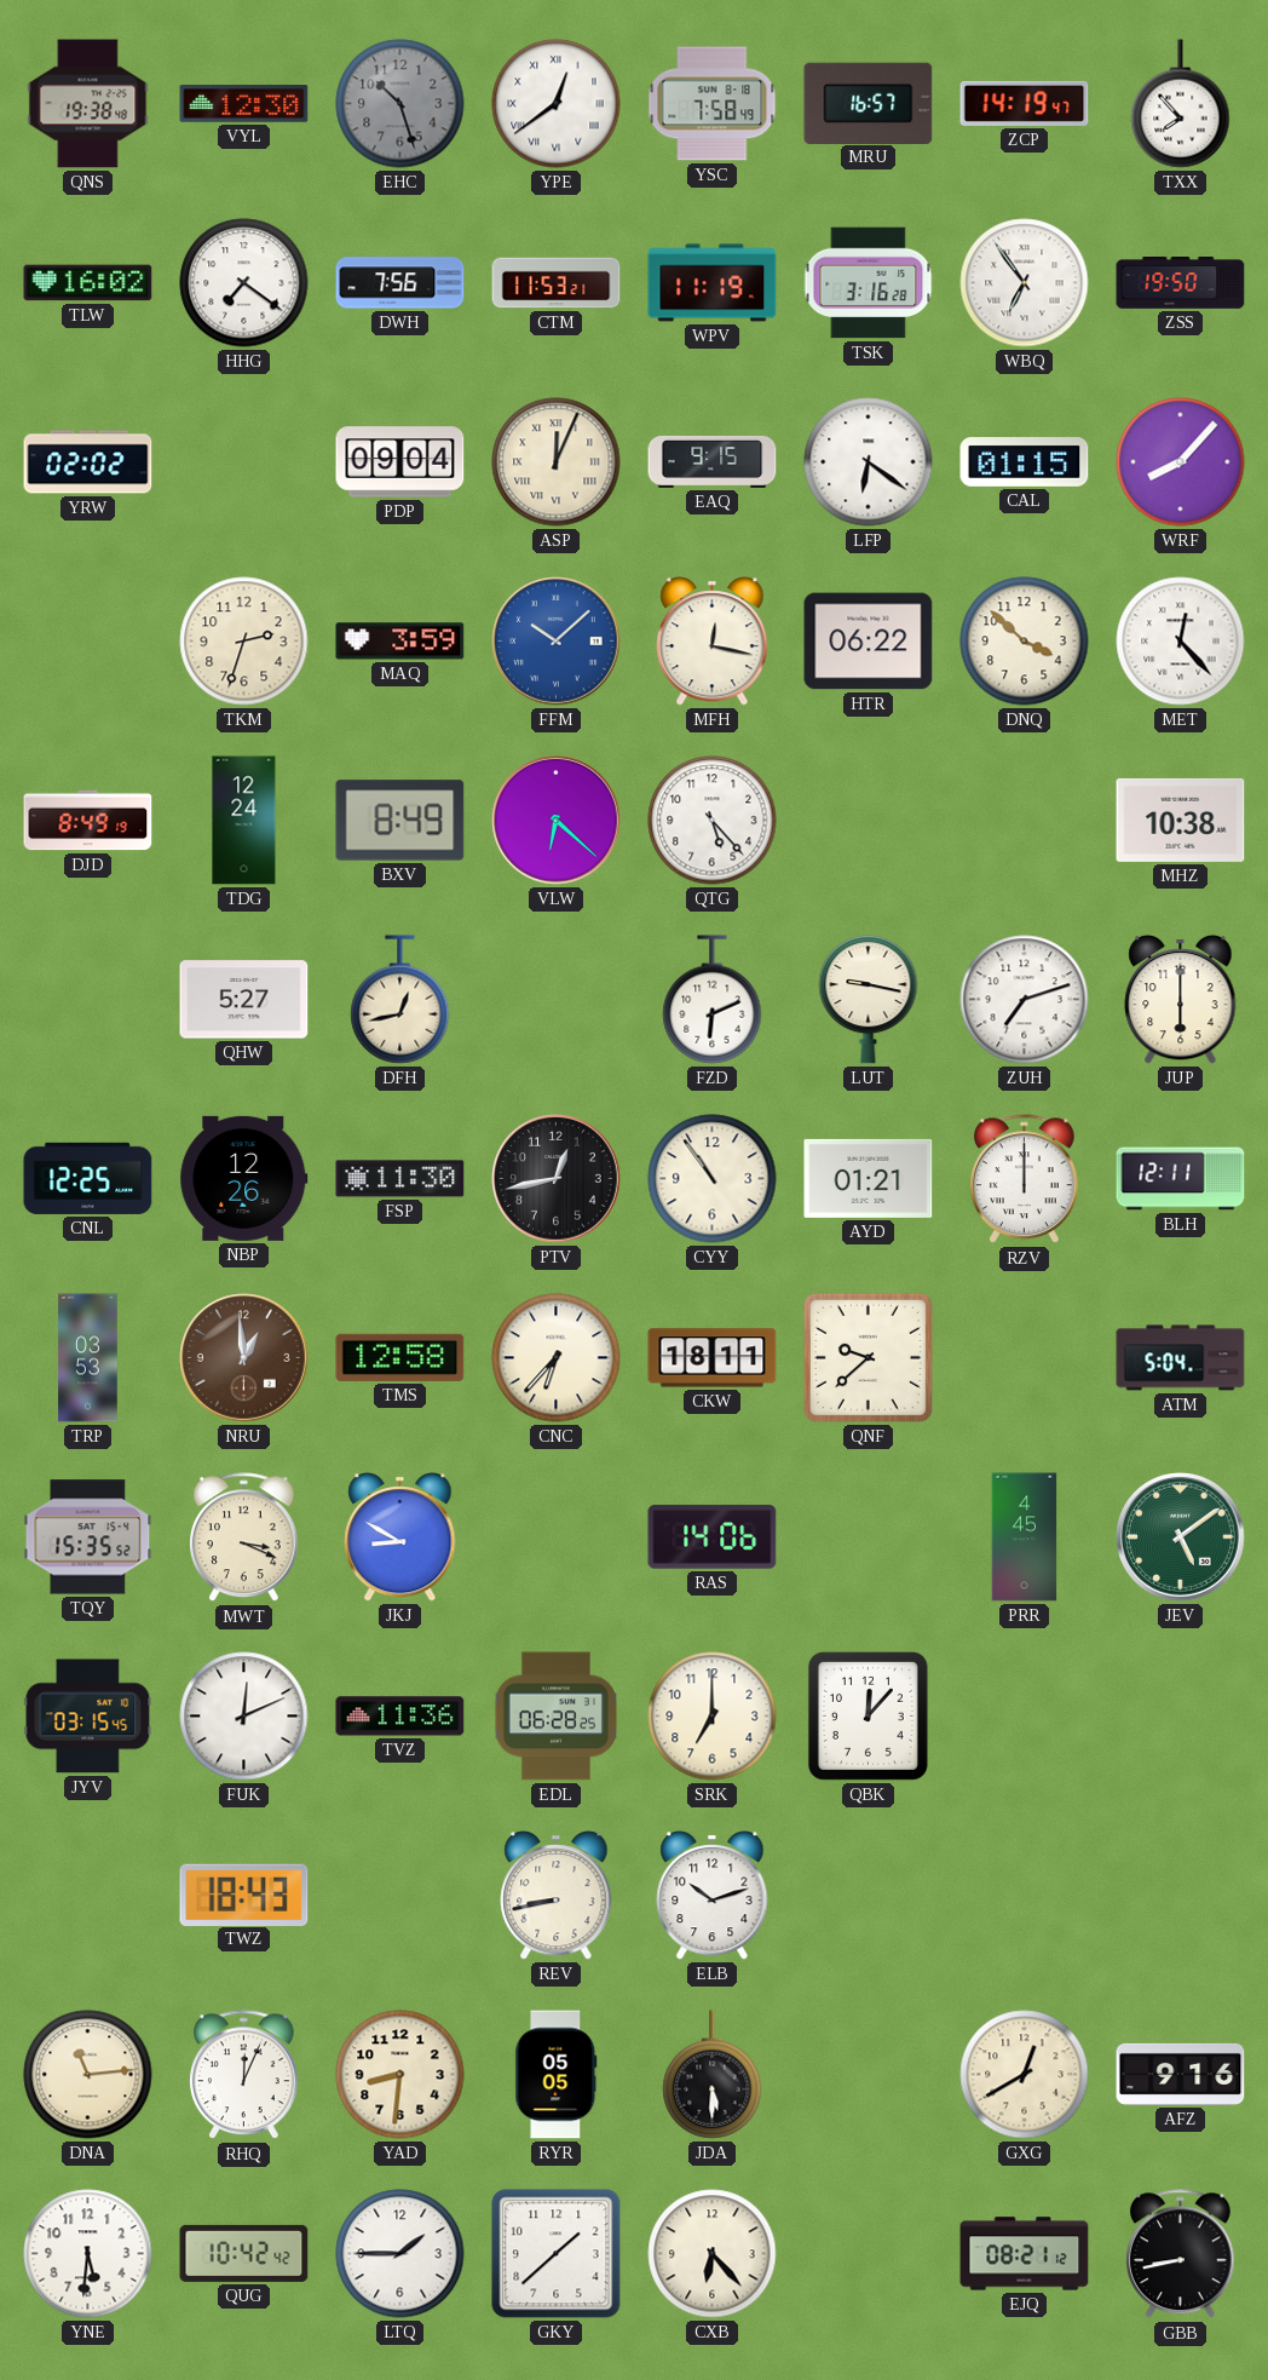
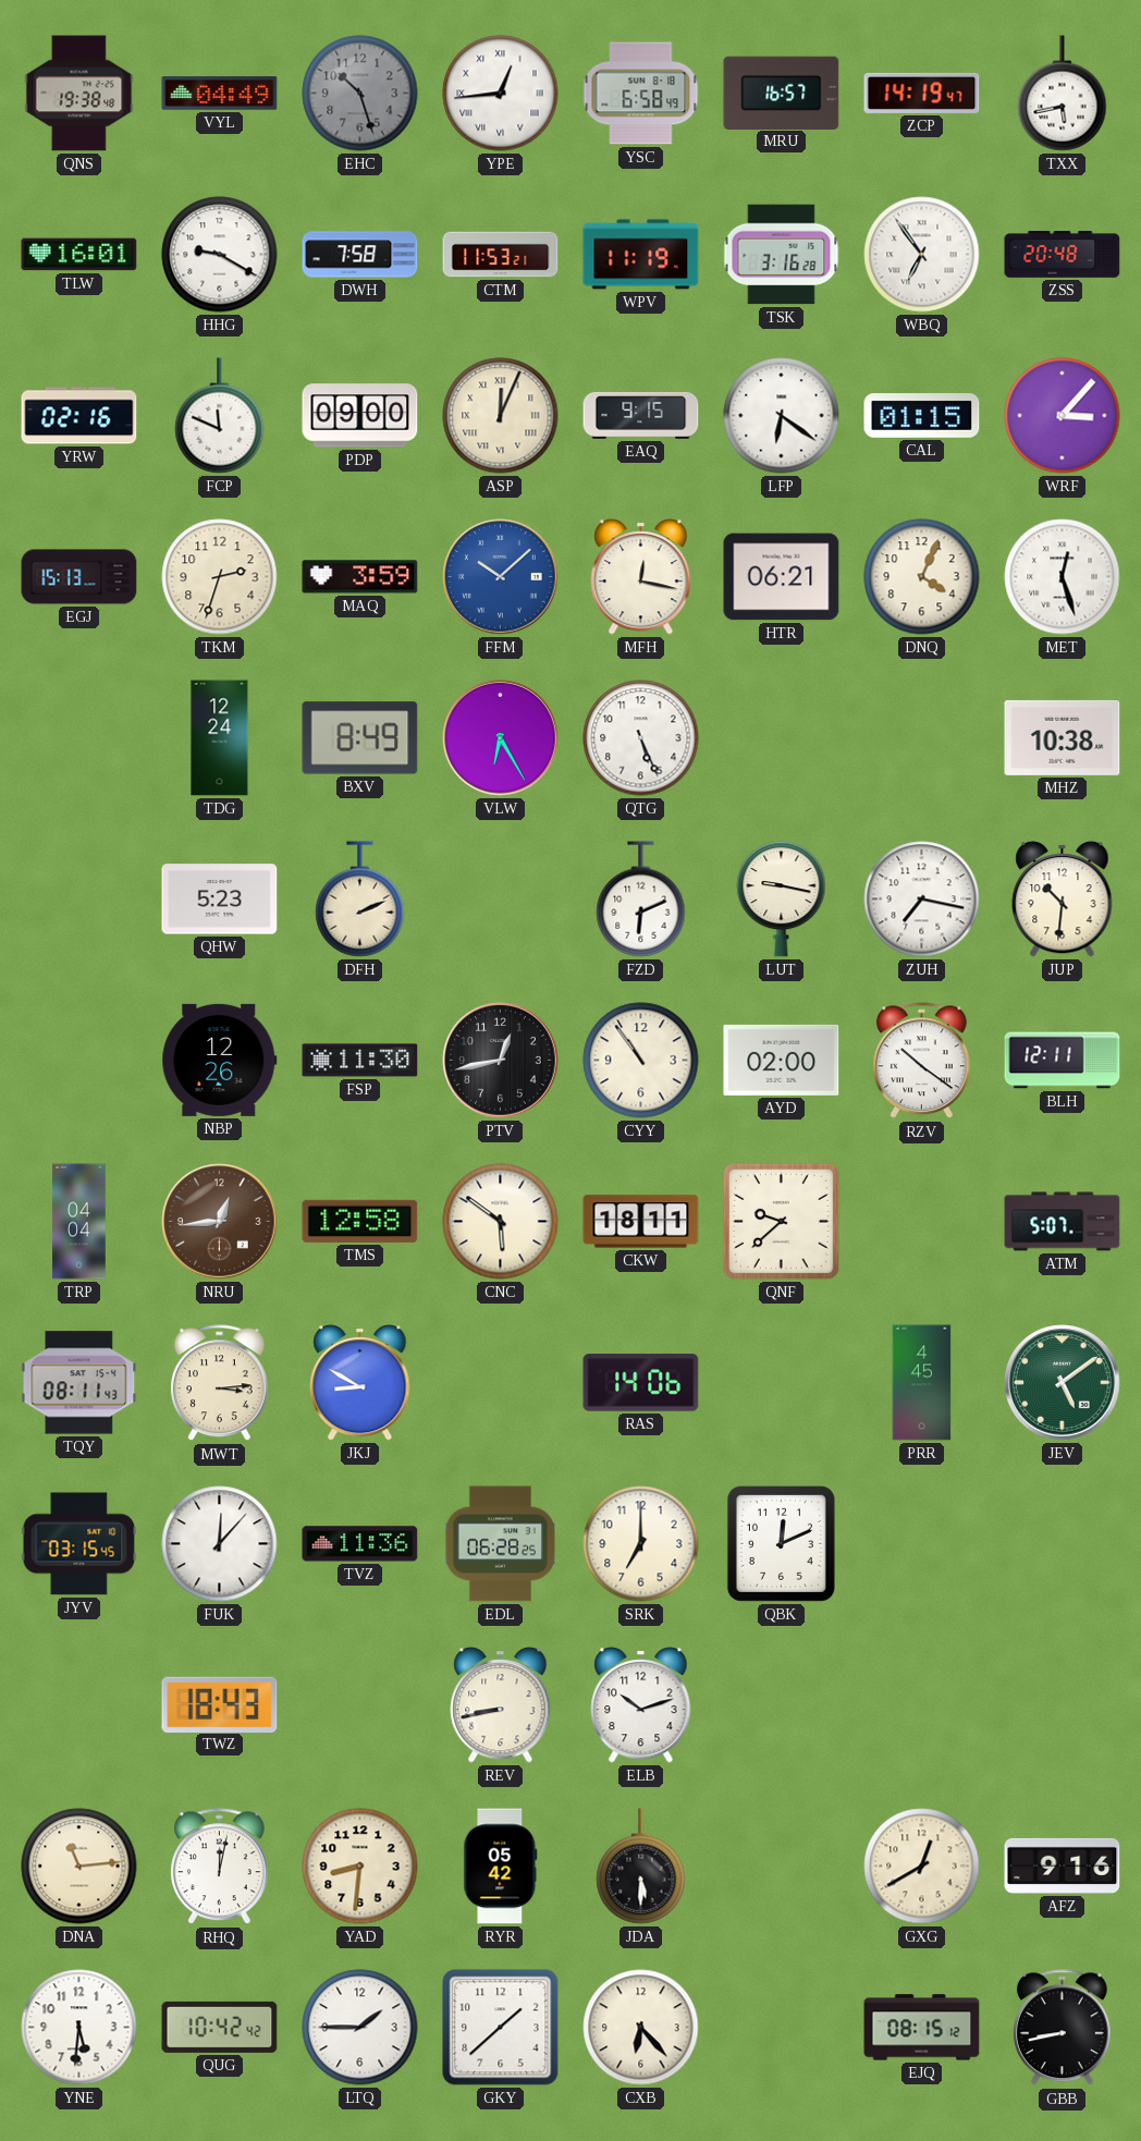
VYL: 12:30 -> 04:49
YPE: 12:39 -> 12:44
YSC: 7:58 -> 6:58
TXX: 7:53 -> 5:43
TLW: 16:02 -> 16:01
HHG: 7:21 -> 9:20
DWH: 7:56 -> 7:58
ZSS: 19:50 -> 20:48
YRW: 02:02 -> 02:16
FCP: none -> 11:49
PDP: 09:04 -> 09:00
WRF: 8:07 -> 3:07
EGJ: none -> 15:13
HTR: 06:22 -> 06:21
DNQ: 3:52 -> 4:04
MET: 12:23 -> 12:27
DJD: 8:49 -> none
VLW: 6:22 -> 6:25
QTG: 5:23 -> 5:26
QHW: 5:27 -> 5:23
DFH: 12:43 -> 2:11
ZUH: 7:12 -> 7:17
JUP: 6:00 -> 10:31
CNL: 12:25 -> none
AYD: 01:21 -> 02:00
RZV: 12:00 -> 10:21
TRP: 03:53 -> 04:04
NRU: 12:59 -> 12:44
CNC: 6:37 -> 5:51
ATM: 5:04 -> 5:07
TQY: 15:35 -> 08:11
MWT: 3:19 -> 3:14
FUK: 12:11 -> 12:07
QBK: 12:07 -> 12:11
RHQ: 12:04 -> 12:02
RYR: 05:05 -> 05:42
EJQ: 08:21 -> 08:15
